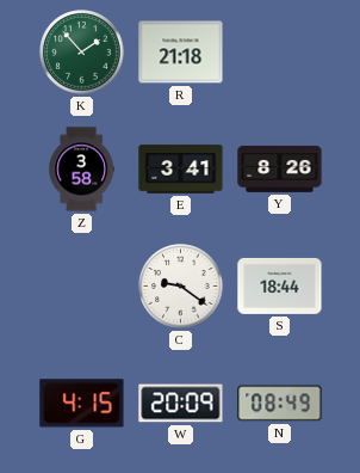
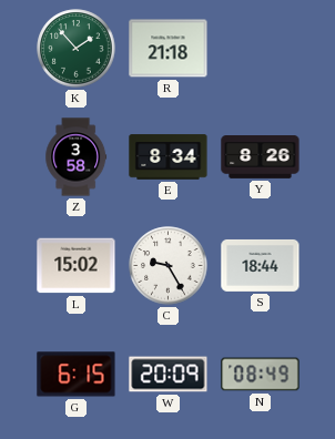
E: 3:41 -> 8:34
L: none -> 15:02
C: 9:21 -> 9:25
G: 4:15 -> 6:15
